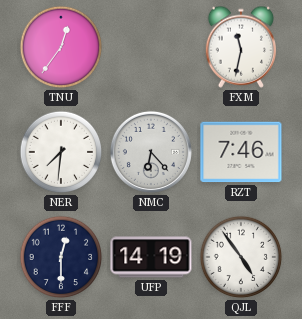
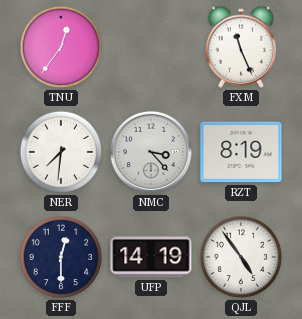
FXM: 11:32 -> 11:26
NMC: 6:23 -> 3:23
RZT: 7:46 -> 8:19
